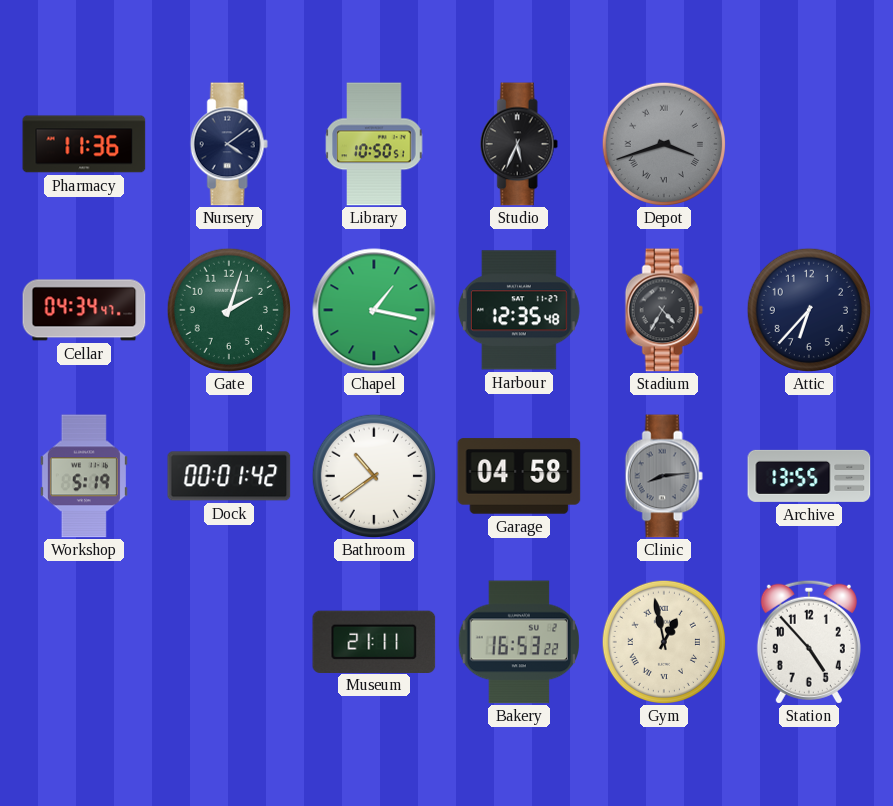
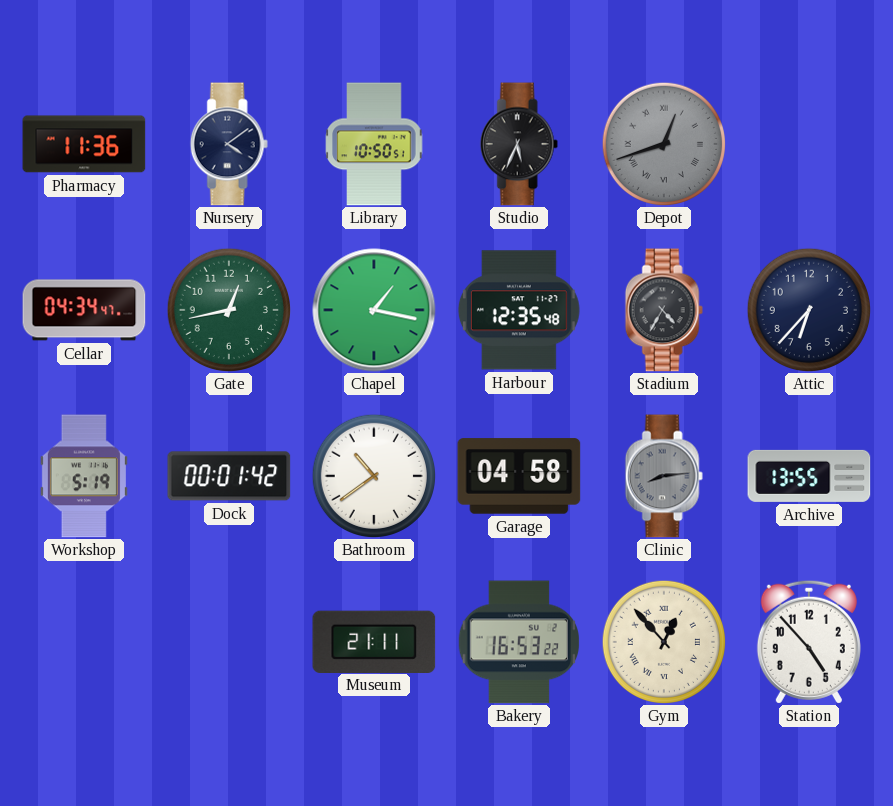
Depot: 3:42 -> 12:42
Gate: 2:03 -> 12:43
Gym: 12:58 -> 12:53
